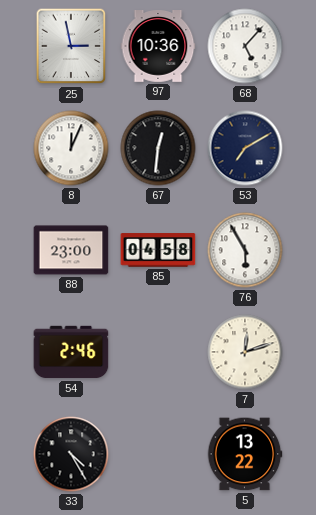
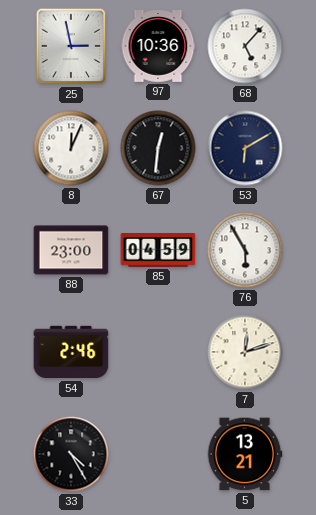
53: 7:10 -> 6:10
85: 04:58 -> 04:59
5: 13:22 -> 13:21
